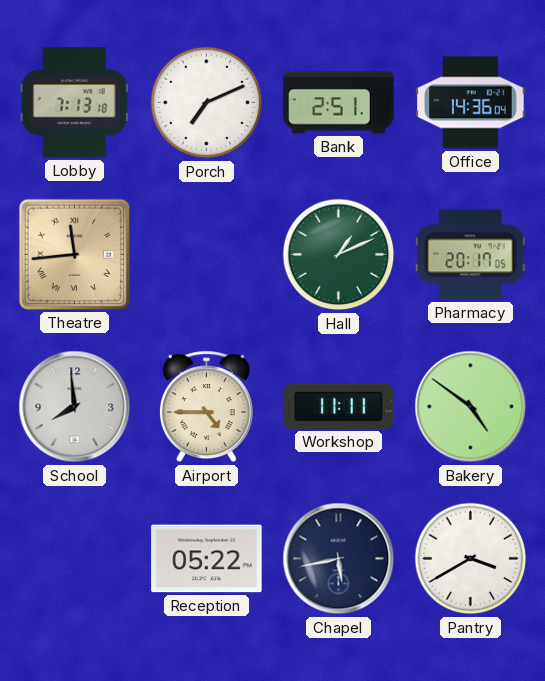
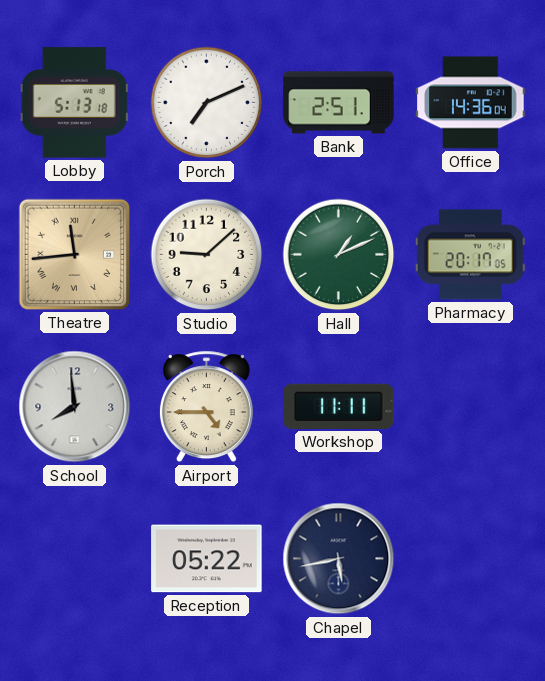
Lobby: 7:13 -> 5:13
Studio: none -> 9:08
Bakery: 4:51 -> none
Pantry: 3:40 -> none
